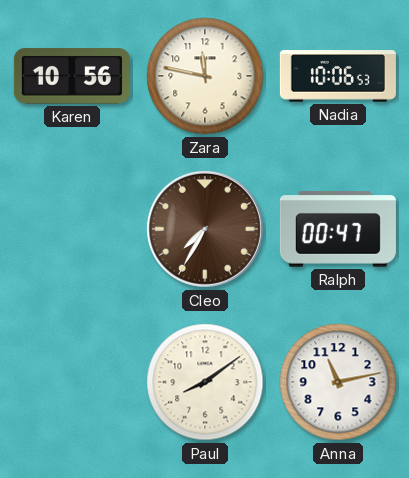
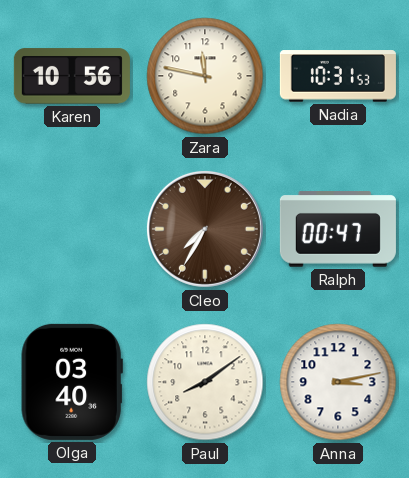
Nadia: 10:06 -> 10:31
Olga: none -> 03:40
Anna: 11:13 -> 3:13
